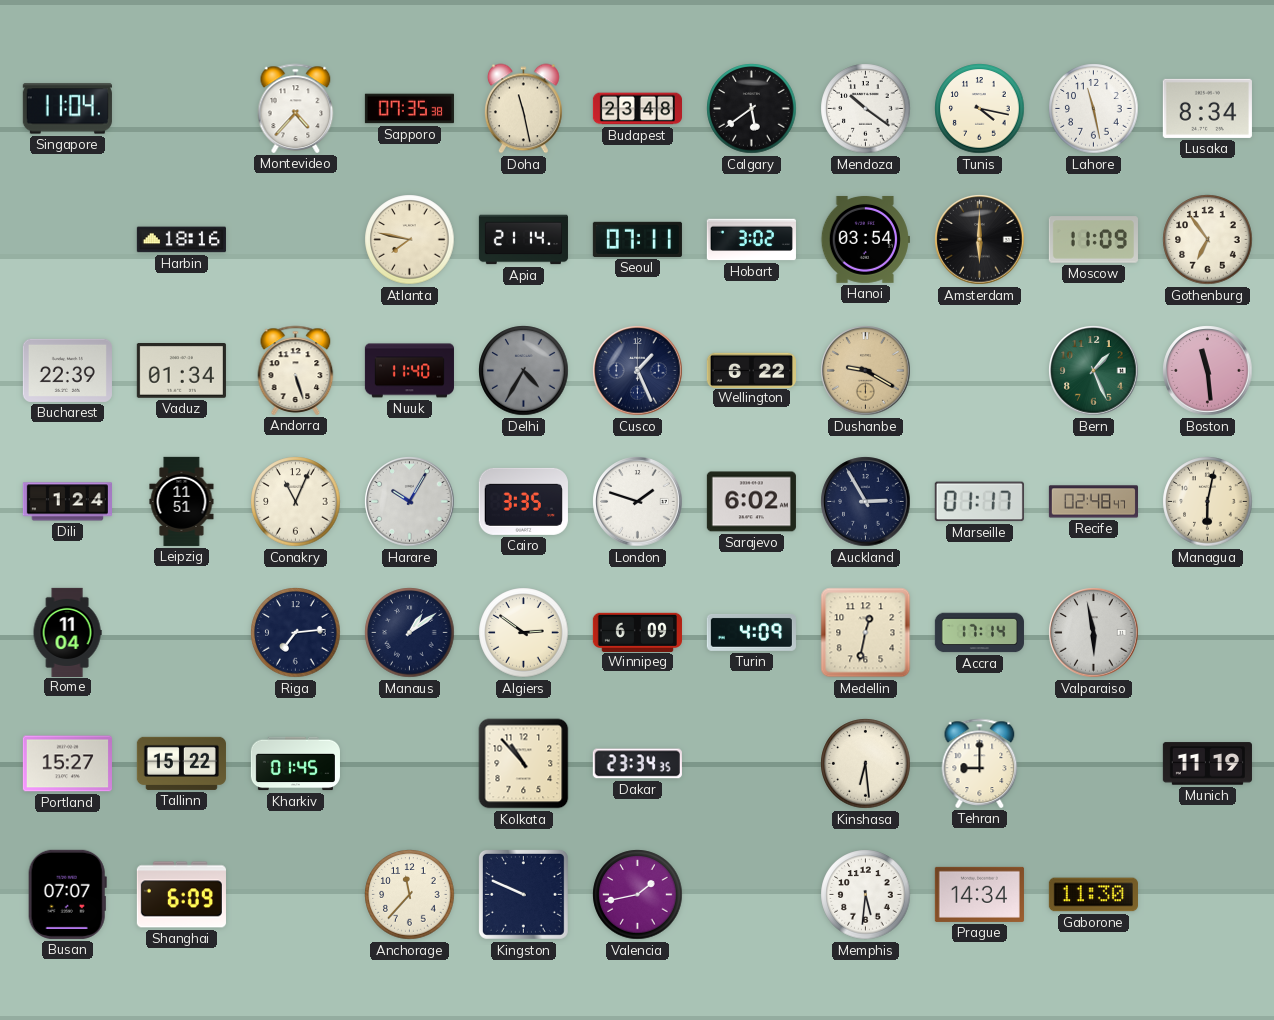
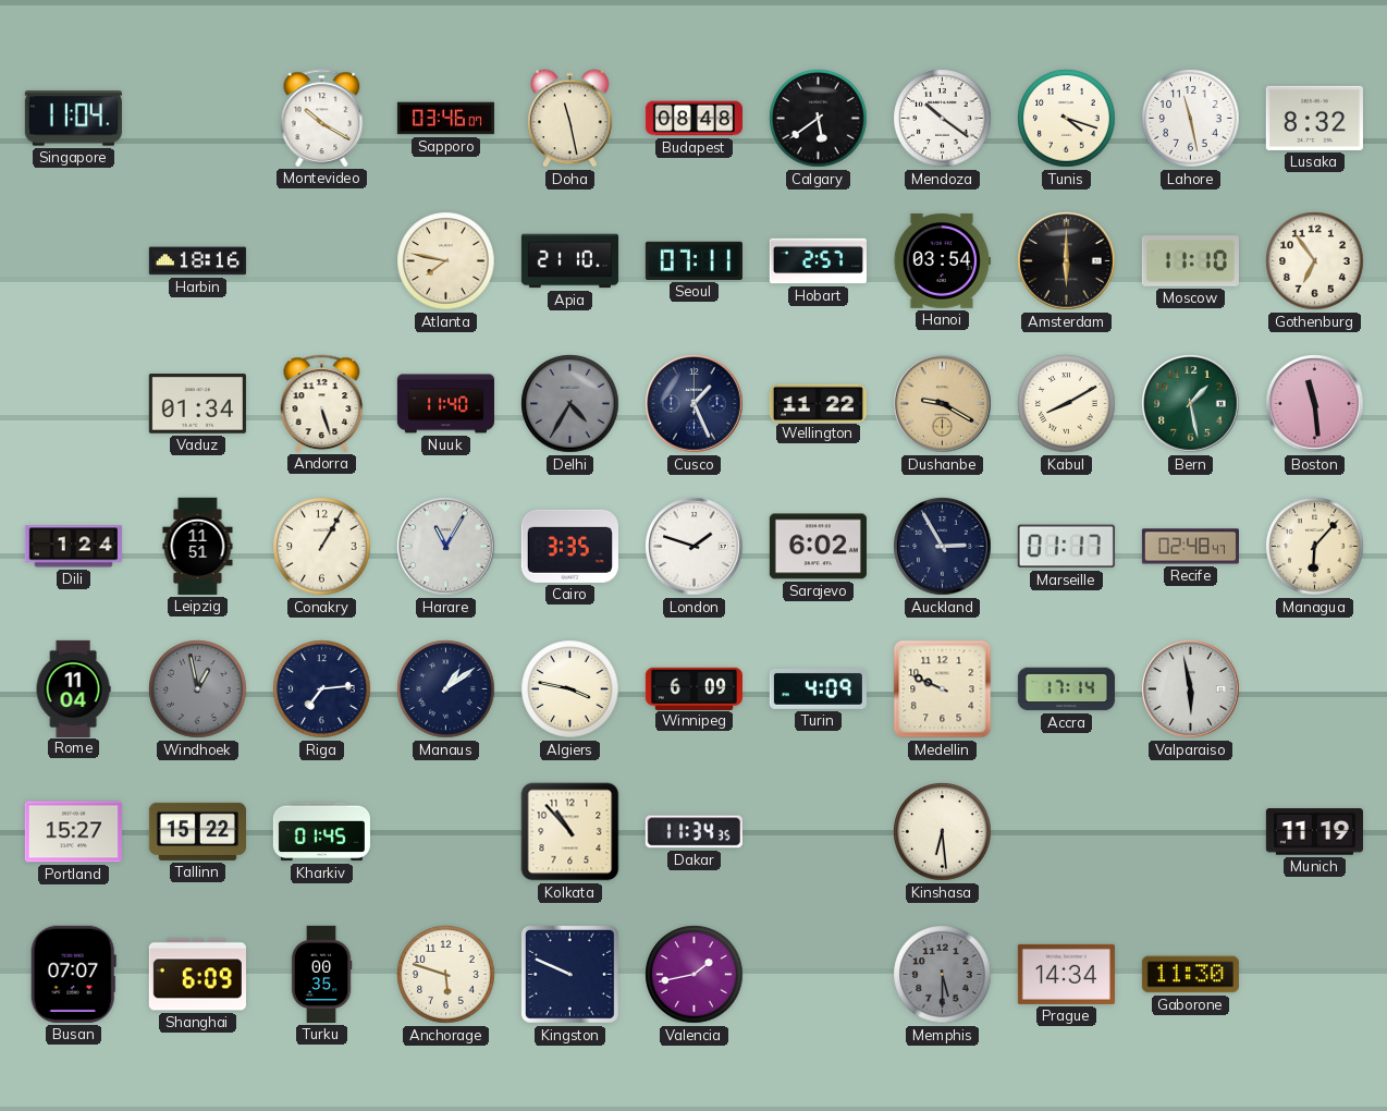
Montevideo: 4:37 -> 10:20
Sapporo: 07:35 -> 03:46
Budapest: 23:48 -> 08:48
Tunis: 4:17 -> 4:18
Lusaka: 8:34 -> 8:32
Apia: 21:14 -> 21:10
Hobart: 3:02 -> 2:57
Moscow: 11:09 -> 11:10
Bucharest: 22:39 -> none
Wellington: 6:22 -> 11:22
Kabul: none -> 8:10
Bern: 1:26 -> 1:28
Conakry: 11:04 -> 1:05
Harare: 10:05 -> 11:05
Managua: 6:02 -> 6:07
Windhoek: none -> 12:58
Algiers: 2:51 -> 3:47
Medellin: 12:32 -> 9:49
Dakar: 23:34 -> 11:34
Tehran: 9:00 -> none
Turku: none -> 00:35
Anchorage: 11:37 -> 5:48
Memphis: 5:31 -> 5:30
Memphis dial: white -> grey
